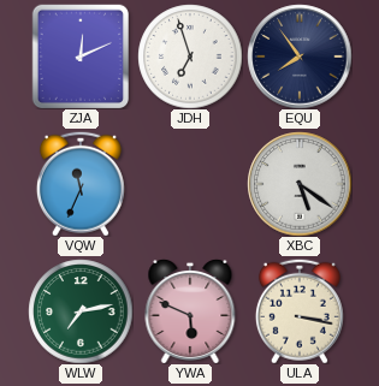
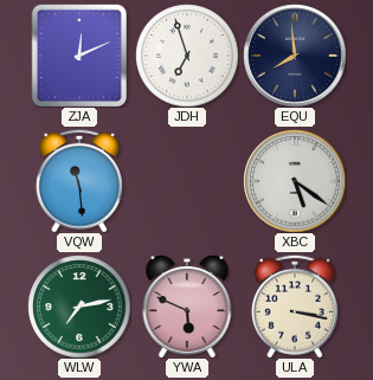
EQU: 7:54 -> 7:59
VQW: 11:34 -> 11:29
